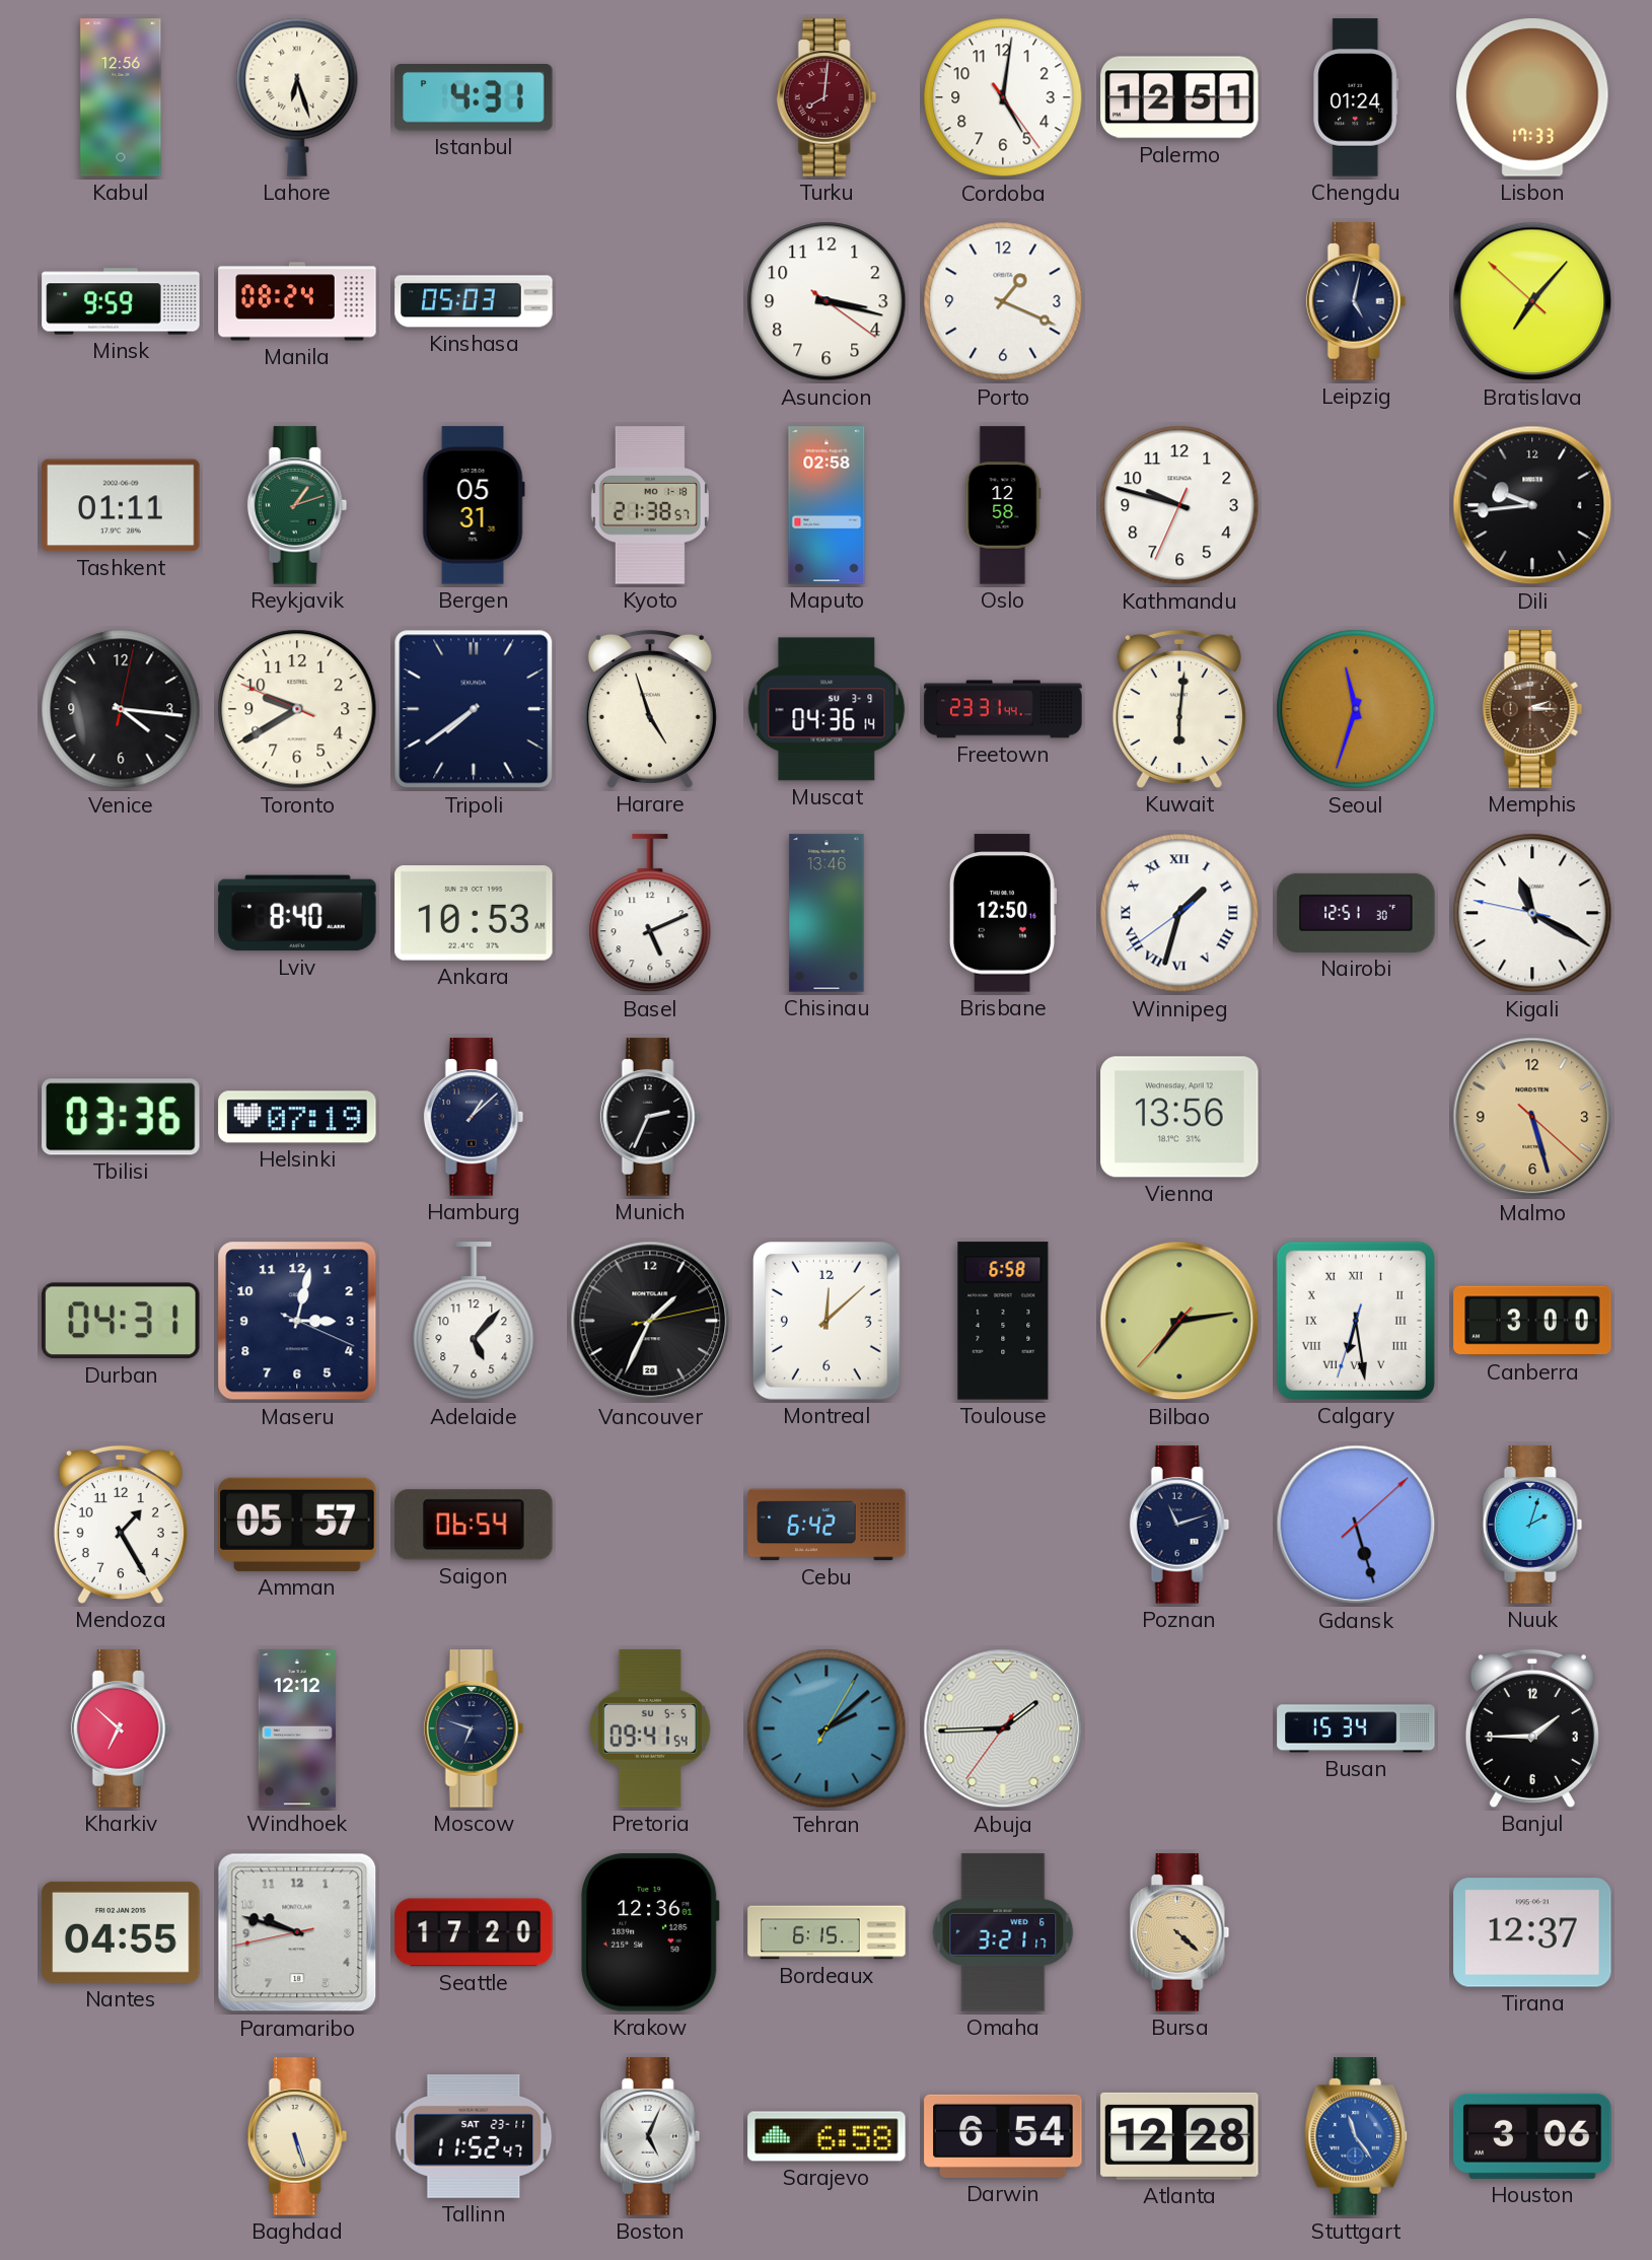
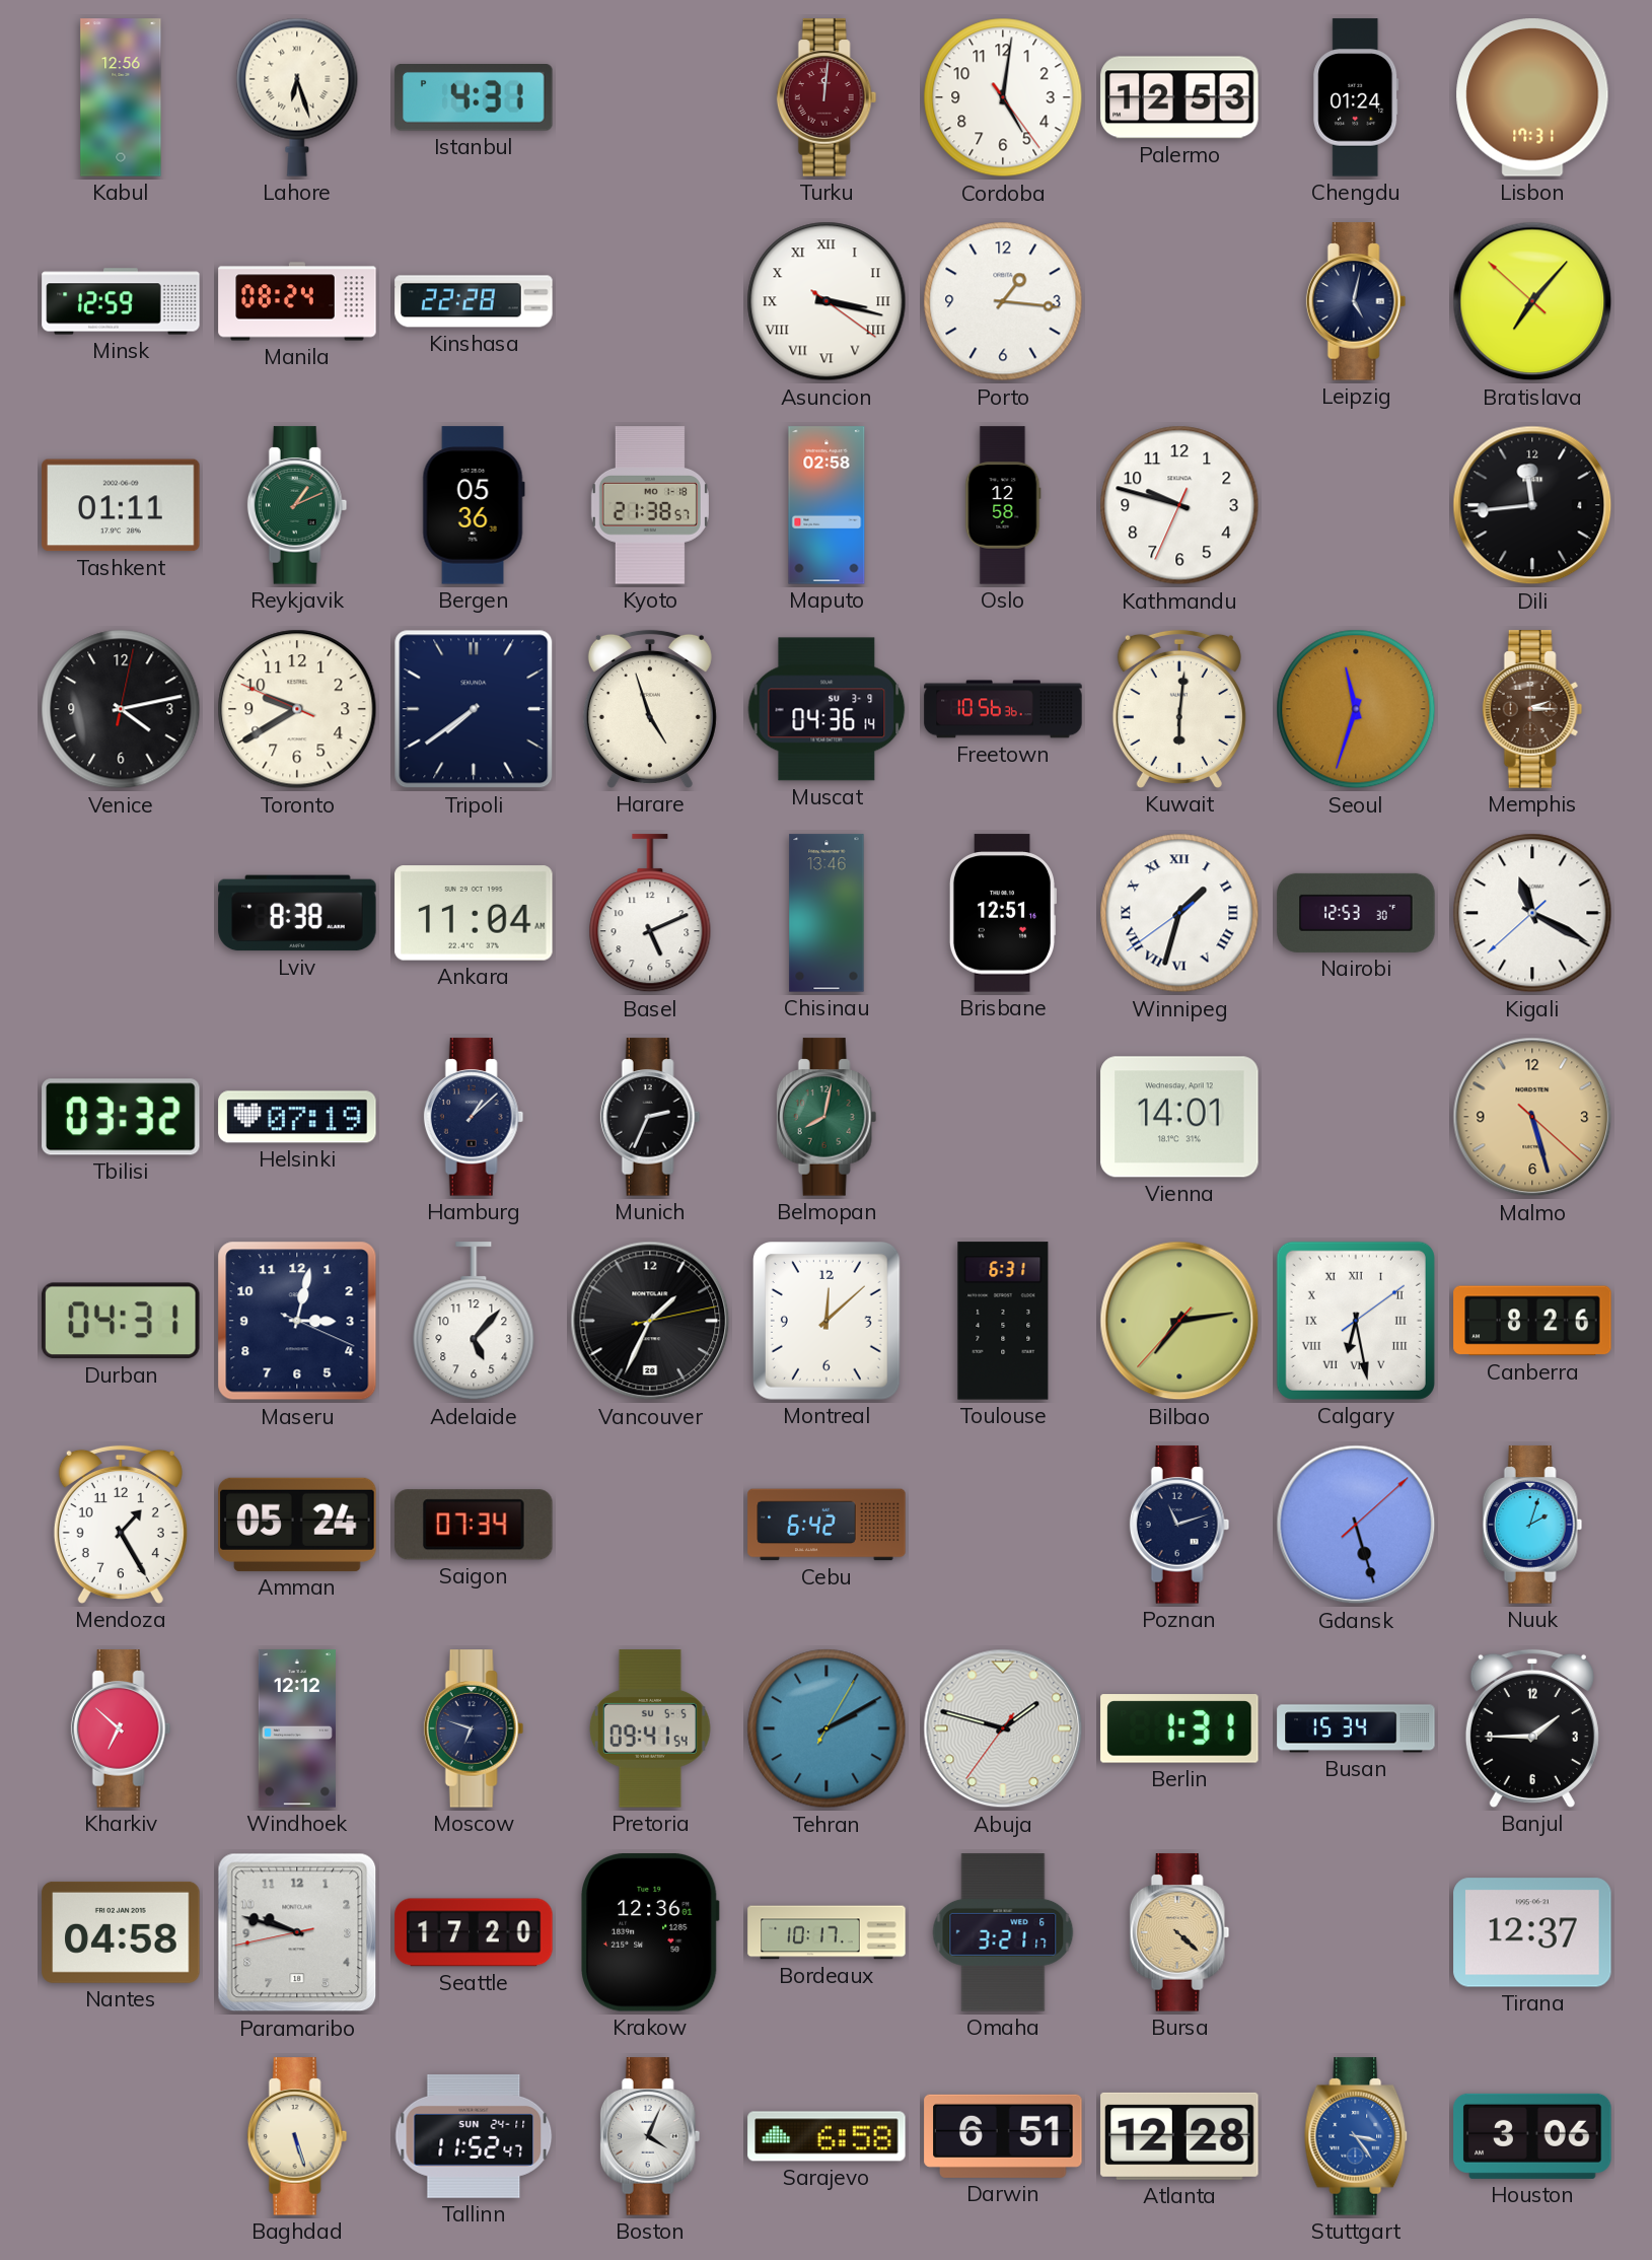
Turku: 8:01 -> 12:01
Palermo: 12:51 -> 12:53
Lisbon: 17:33 -> 17:31
Minsk: 9:59 -> 12:59
Kinshasa: 05:03 -> 22:28
Asuncion numerals: Arabic -> Roman
Porto: 1:19 -> 1:16
Reykjavik: 1:12 -> 1:11
Bergen: 05:31 -> 05:36
Dili: 9:44 -> 11:44
Venice: 4:16 -> 4:13
Freetown: 23:31 -> 10:56
Lviv: 8:40 -> 8:38
Ankara: 10:53 -> 11:04
Brisbane: 12:50 -> 12:51
Nairobi: 12:51 -> 12:53
Kigali: 11:19:47 -> 11:19:38
Tbilisi: 03:36 -> 03:32
Belmopan: none -> 8:02
Vienna: 13:56 -> 14:01
Toulouse: 6:58 -> 6:31
Calgary: 6:28:33 -> 6:28:09
Canberra: 3:00 -> 8:26
Amman: 05:57 -> 05:24
Saigon: 06:54 -> 07:34
Tehran: 2:08 -> 2:10
Abuja: 1:44 -> 1:47
Berlin: none -> 1:31
Nantes: 04:55 -> 04:58
Bordeaux: 6:15 -> 10:17
Tallinn date: SAT 23-11 -> SUN 24-11
Boston: 5:04 -> 4:04
Darwin: 6:54 -> 6:51
Stuttgart: 11:24 -> 3:24
